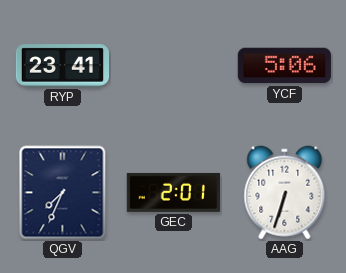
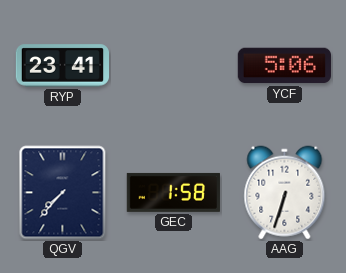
QGV: 7:34 -> 7:37
GEC: 2:01 -> 1:58
